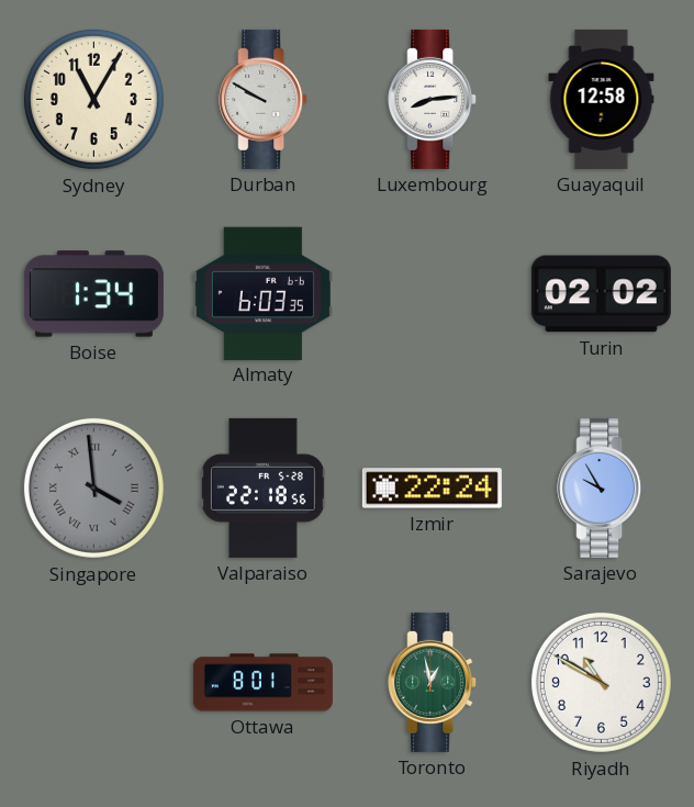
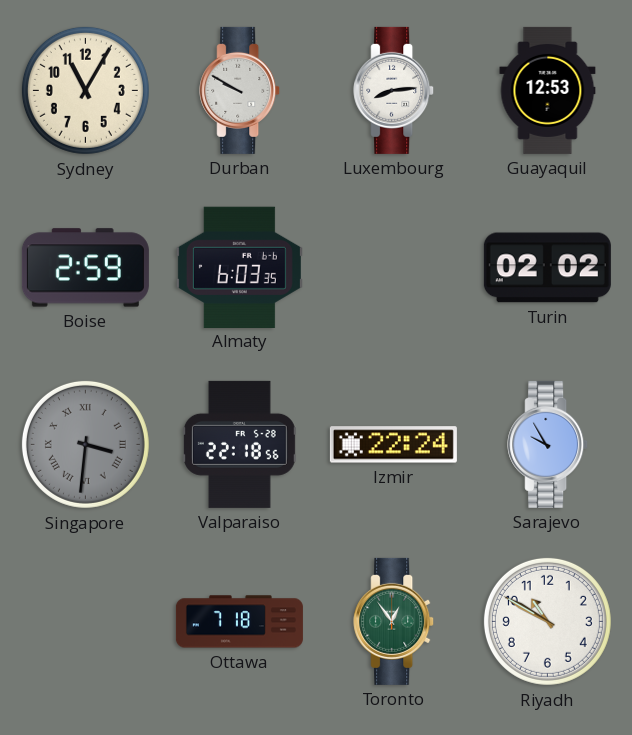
Guayaquil: 12:58 -> 12:53
Boise: 1:34 -> 2:59
Singapore: 3:59 -> 3:31
Ottawa: 8:01 -> 7:18
Toronto: 12:58 -> 12:54
